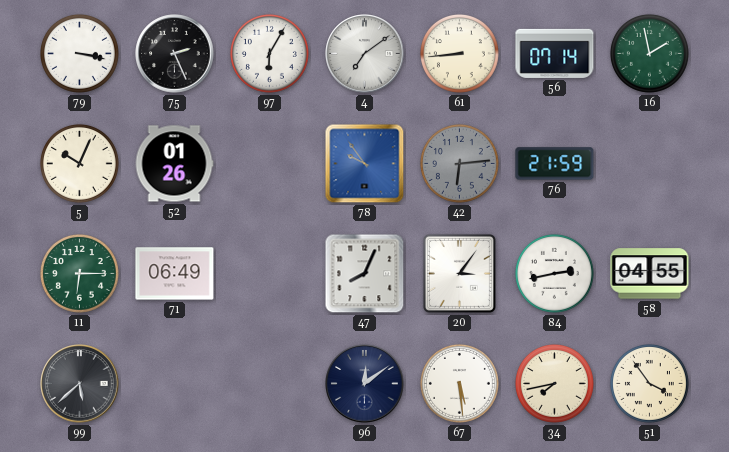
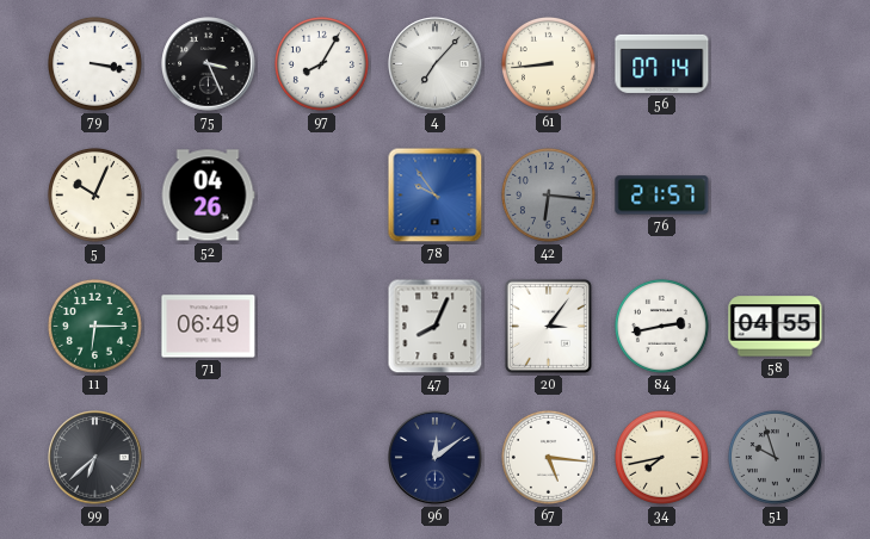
75: 2:26 -> 3:26
97: 6:05 -> 8:05
4: 7:09 -> 7:07
16: 1:58 -> none
52: 01:26 -> 04:26
42: 6:14 -> 6:16
76: 21:59 -> 21:57
99: 5:38 -> 6:38
67: 5:29 -> 5:16
51: 3:54 -> 9:57
51 dial: cream -> grey
